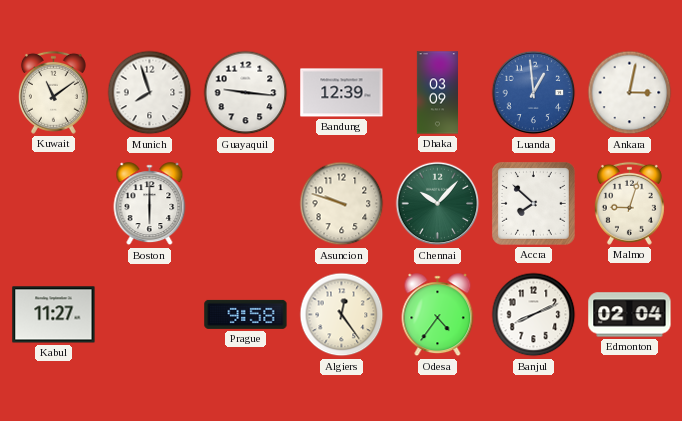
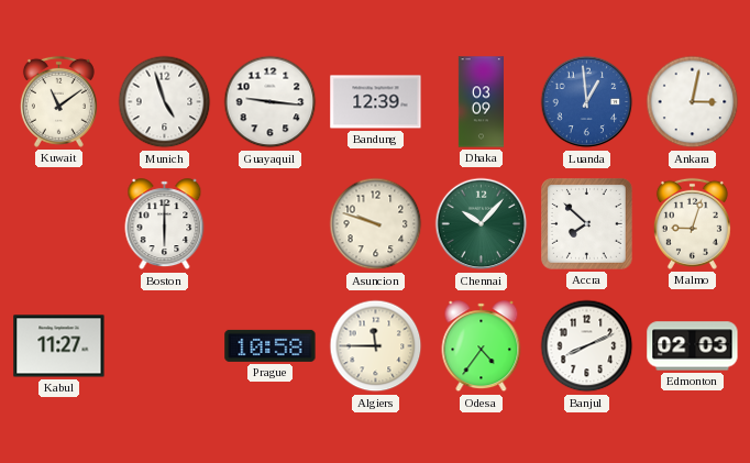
Munich: 7:57 -> 4:57
Prague: 9:58 -> 10:58
Algiers: 12:24 -> 11:45
Edmonton: 02:04 -> 02:03
